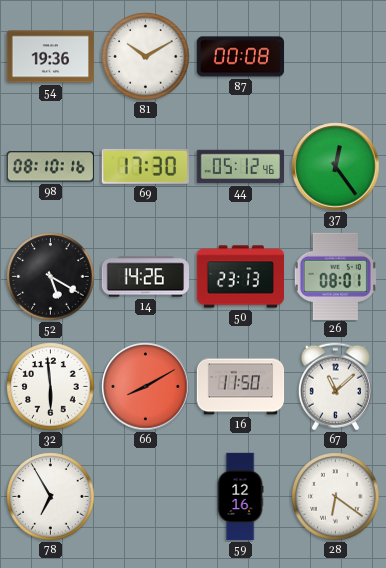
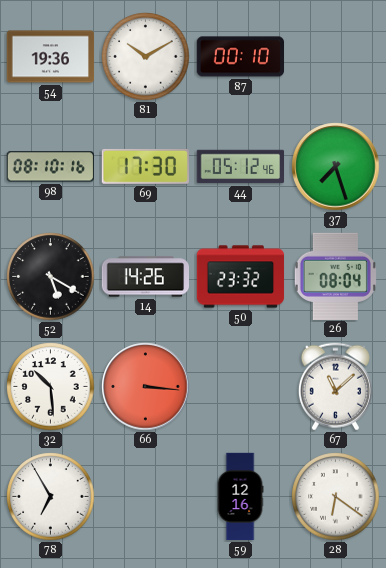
87: 00:08 -> 00:10
37: 12:24 -> 7:27
50: 23:13 -> 23:32
26: 08:01 -> 08:04
32: 5:59 -> 10:29
66: 8:10 -> 3:16
16: 11:50 -> none
